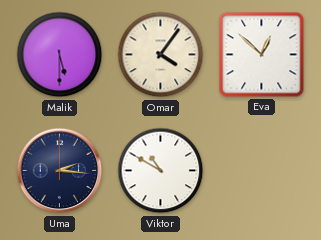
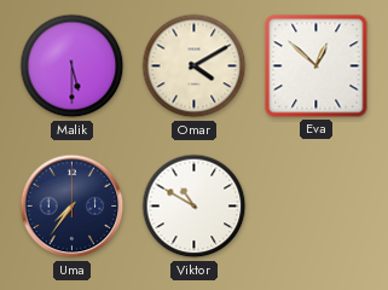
Omar: 4:06 -> 4:10
Uma: 2:16 -> 7:36
